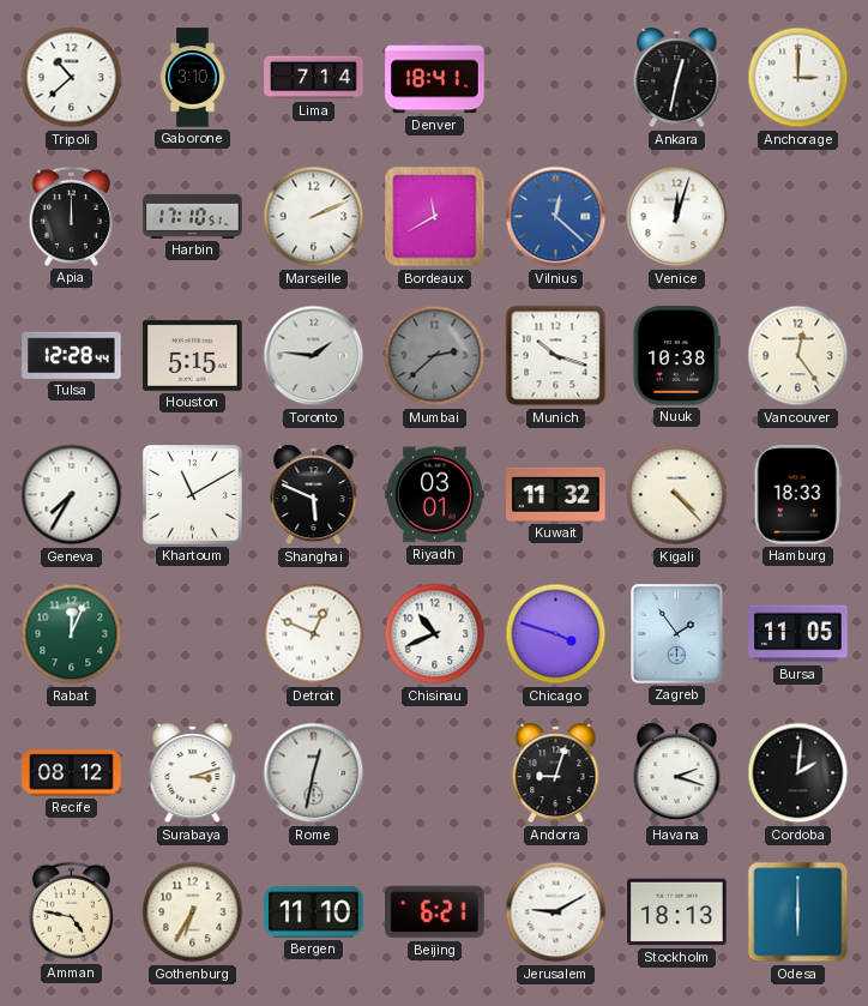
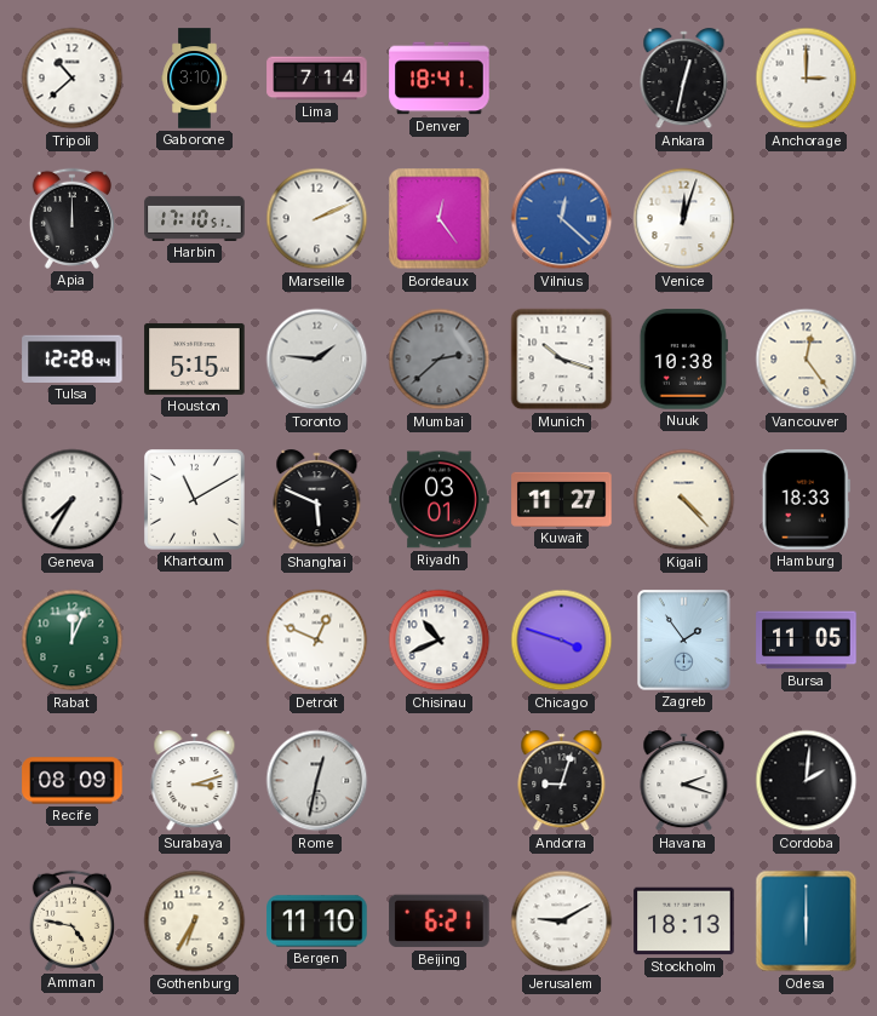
Bordeaux: 11:40 -> 12:24
Kuwait: 11:32 -> 11:27
Recife: 08:12 -> 08:09
